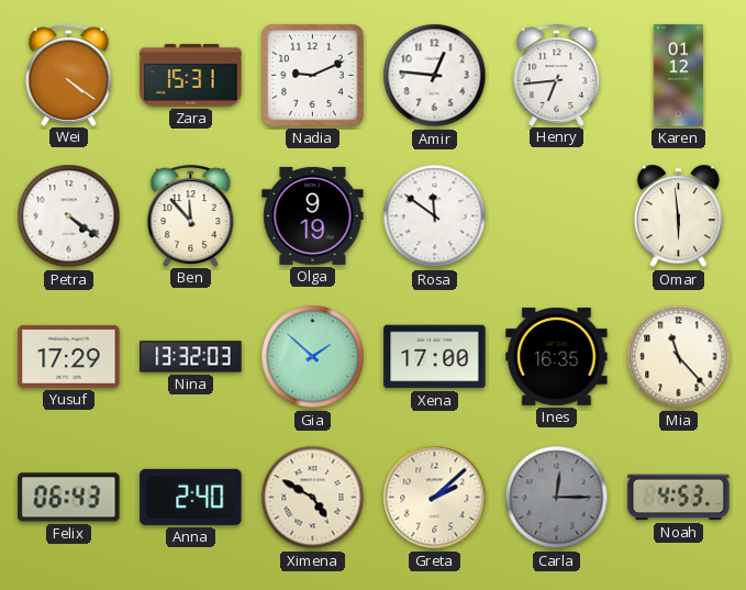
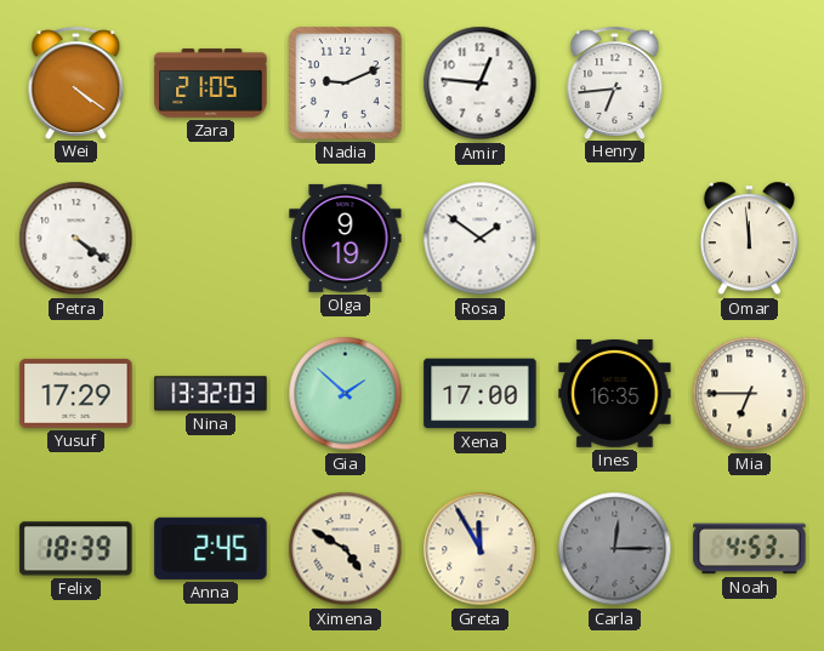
Zara: 15:31 -> 21:05
Karen: 01:12 -> none
Ben: 11:53 -> none
Rosa: 11:51 -> 1:51
Omar: 5:59 -> 11:59
Mia: 11:23 -> 6:45
Felix: 06:43 -> 18:39
Anna: 2:40 -> 2:45
Greta: 2:08 -> 11:55
